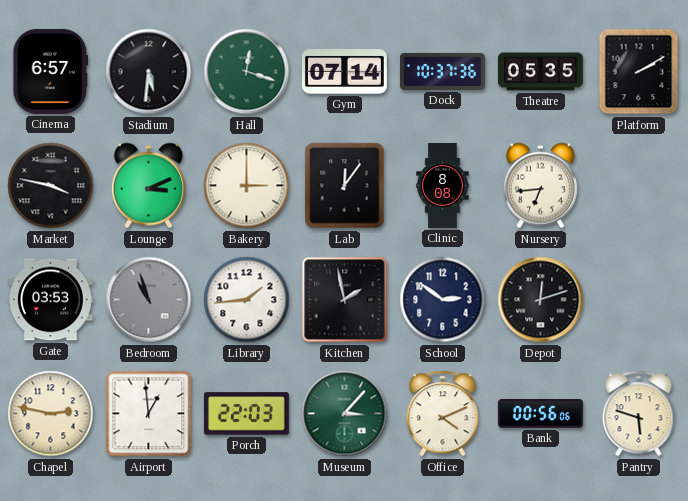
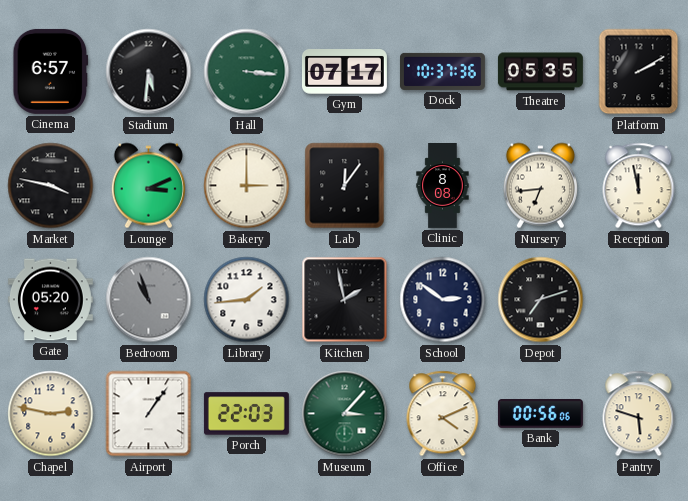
Hall: 12:18 -> 3:16
Gym: 07:14 -> 07:17
Reception: none -> 11:58
Gate: 03:53 -> 05:20
Depot: 12:12 -> 7:12
Airport: 12:59 -> 1:06
